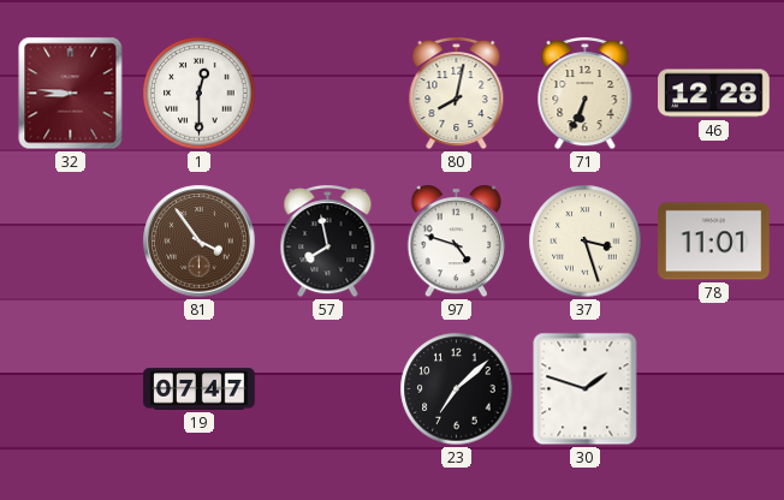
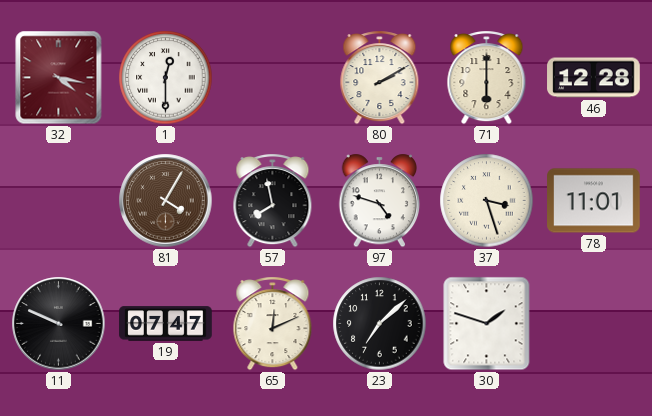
32: 8:46 -> 4:17
80: 8:02 -> 2:10
71: 6:34 -> 6:00
81: 3:54 -> 4:05
11: none -> 9:49
65: none -> 12:11
